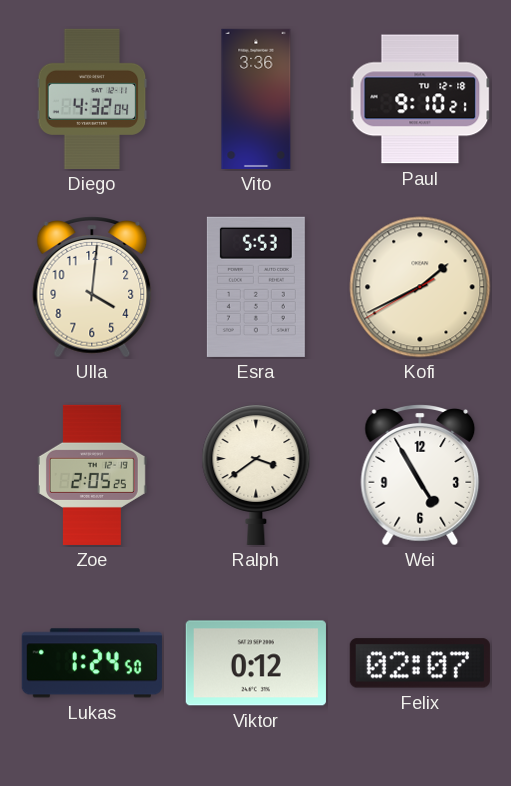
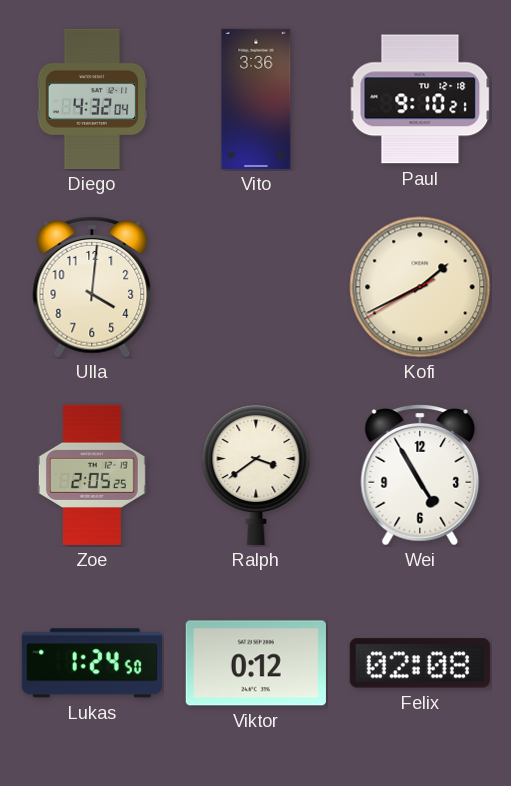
Esra: 5:53 -> none
Felix: 02:07 -> 02:08
